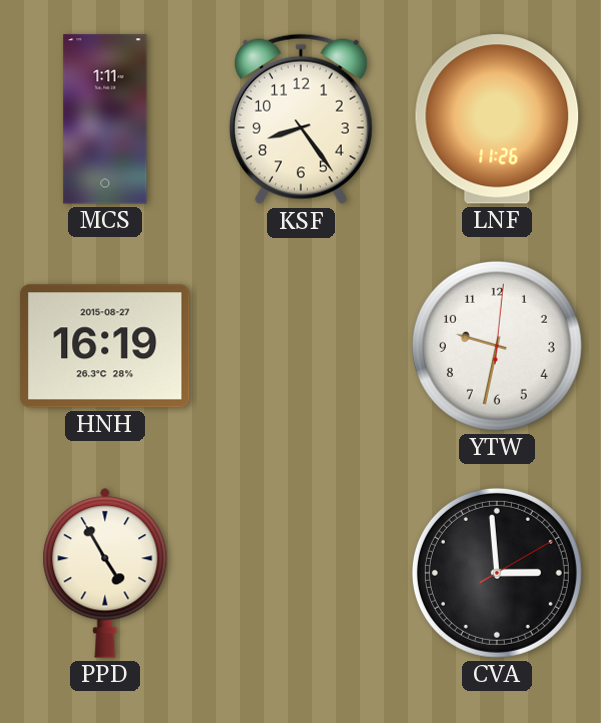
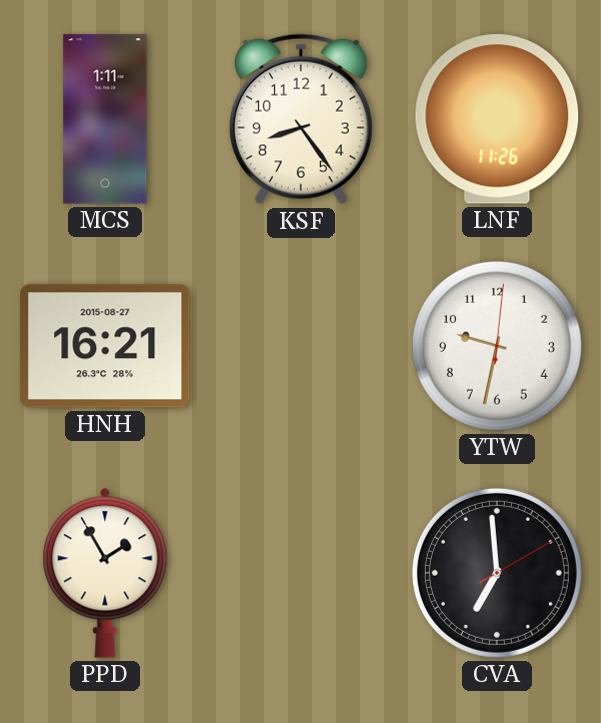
HNH: 16:19 -> 16:21
PPD: 4:55 -> 1:55
CVA: 2:59 -> 6:59
